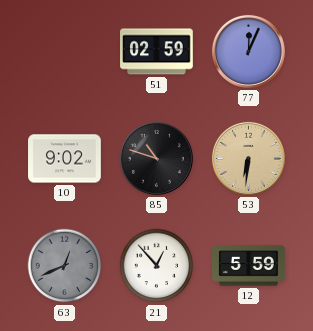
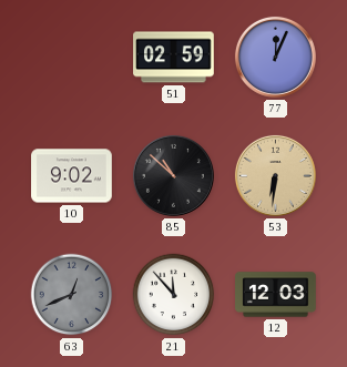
85: 10:48 -> 10:52
21: 12:53 -> 11:53
12: 5:59 -> 12:03
